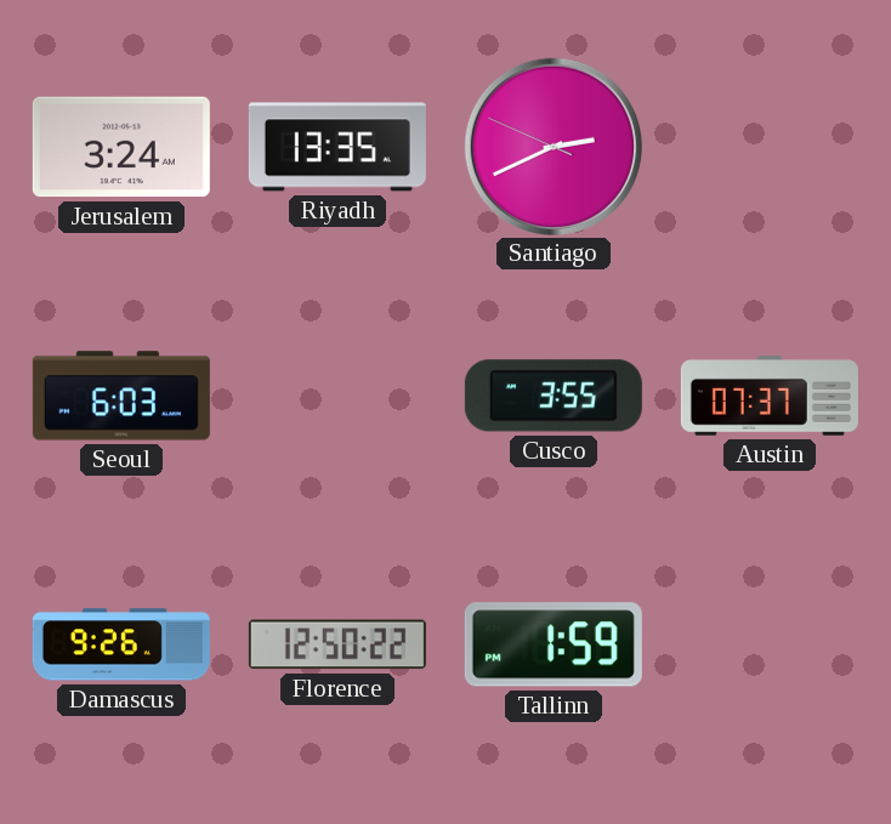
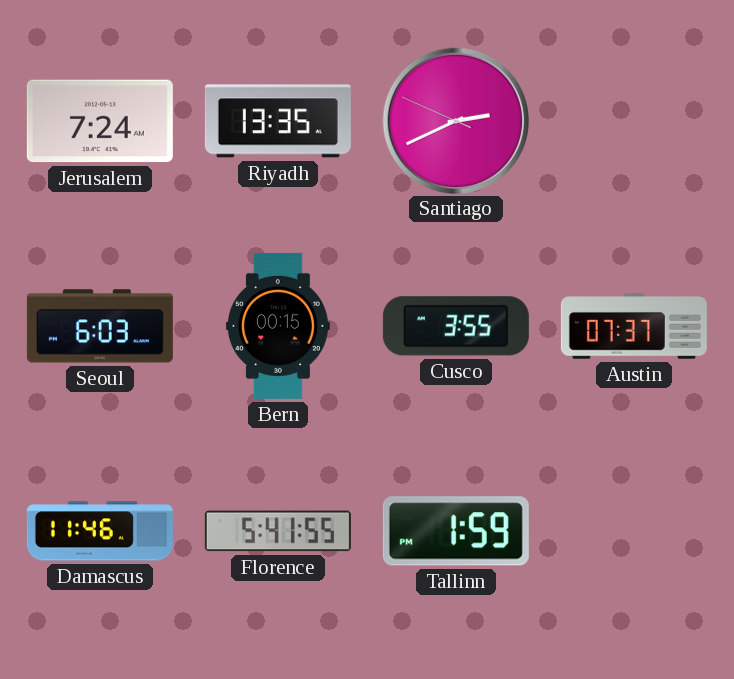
Jerusalem: 3:24 -> 7:24
Bern: none -> 00:15
Damascus: 9:26 -> 11:46
Florence: 12:50 -> 5:41
